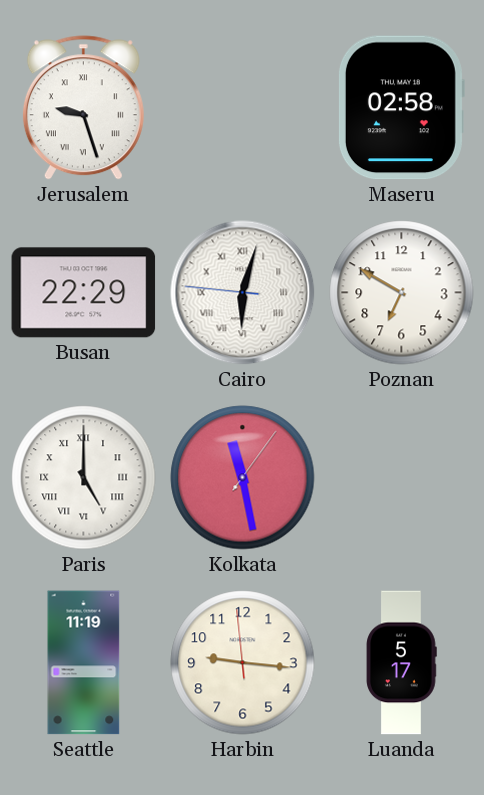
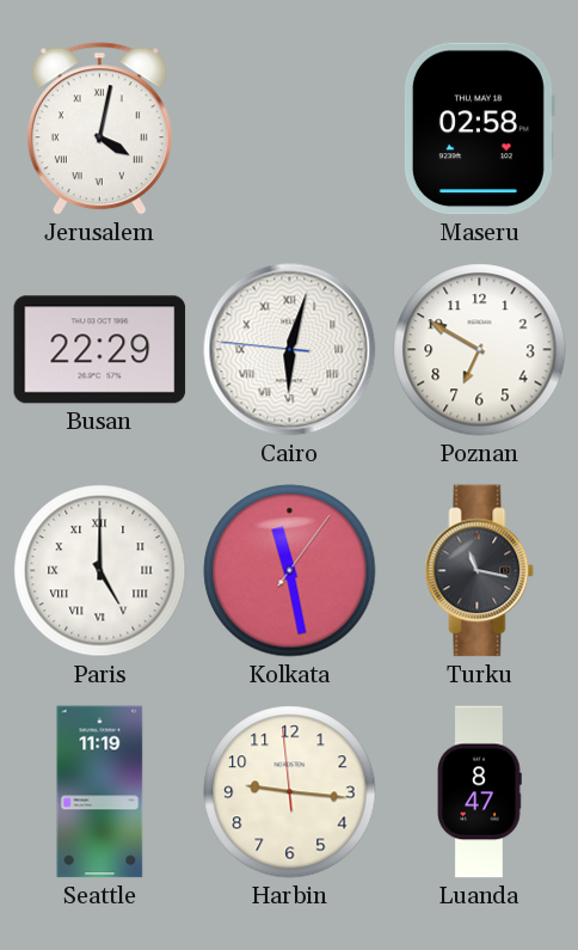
Jerusalem: 9:27 -> 4:02
Turku: none -> 11:17
Luanda: 5:17 -> 8:47
